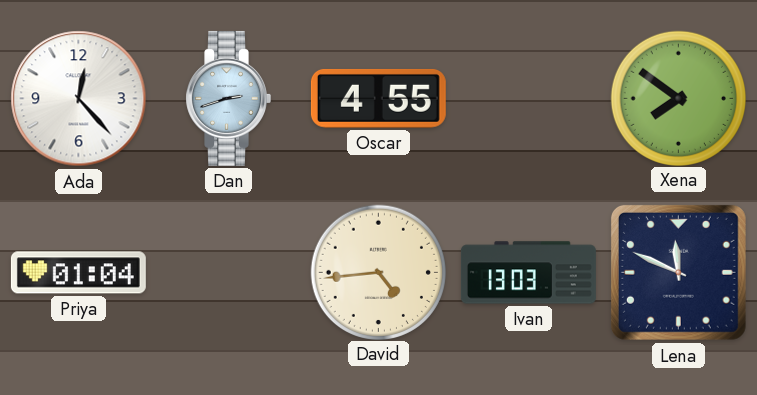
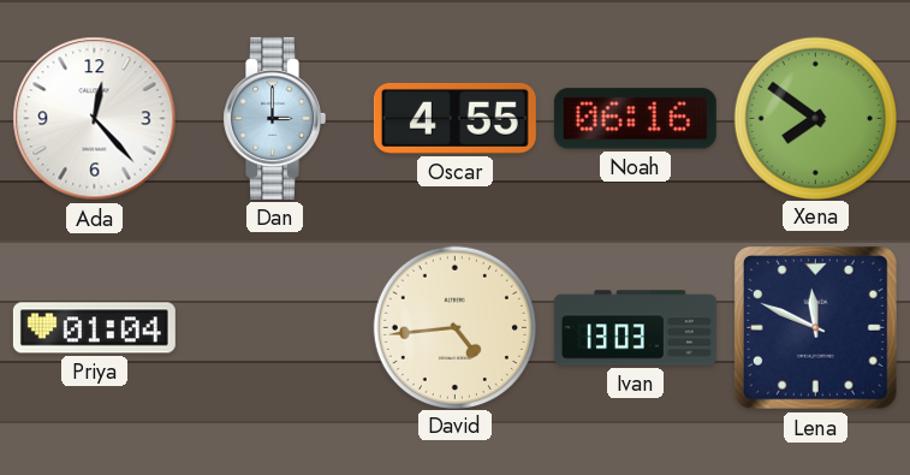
Dan: 2:42 -> 3:00
Noah: none -> 06:16
